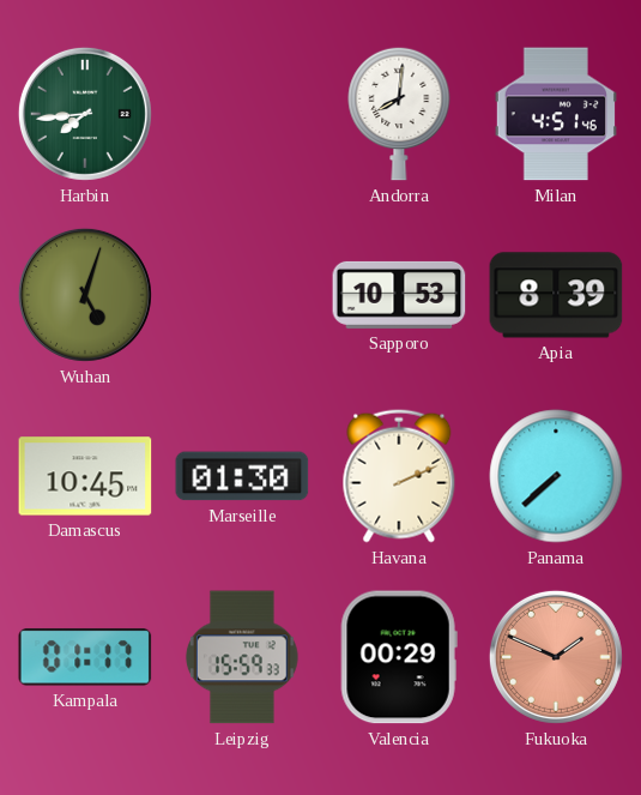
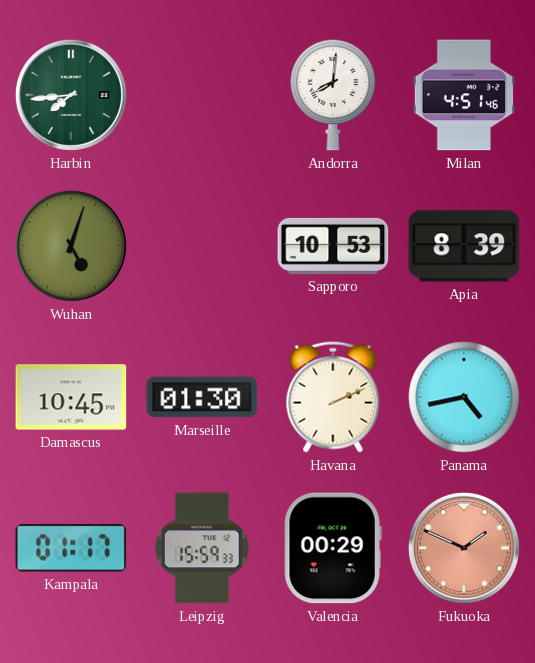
Panama: 7:38 -> 4:43
